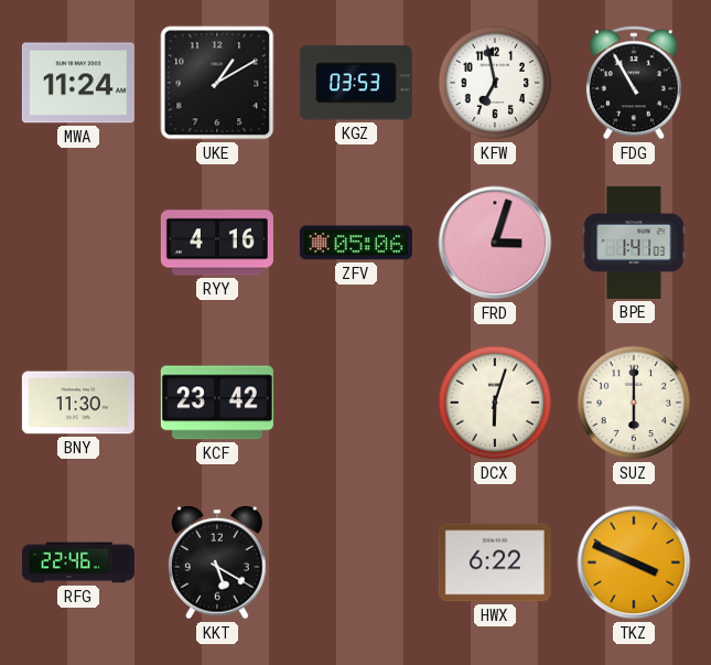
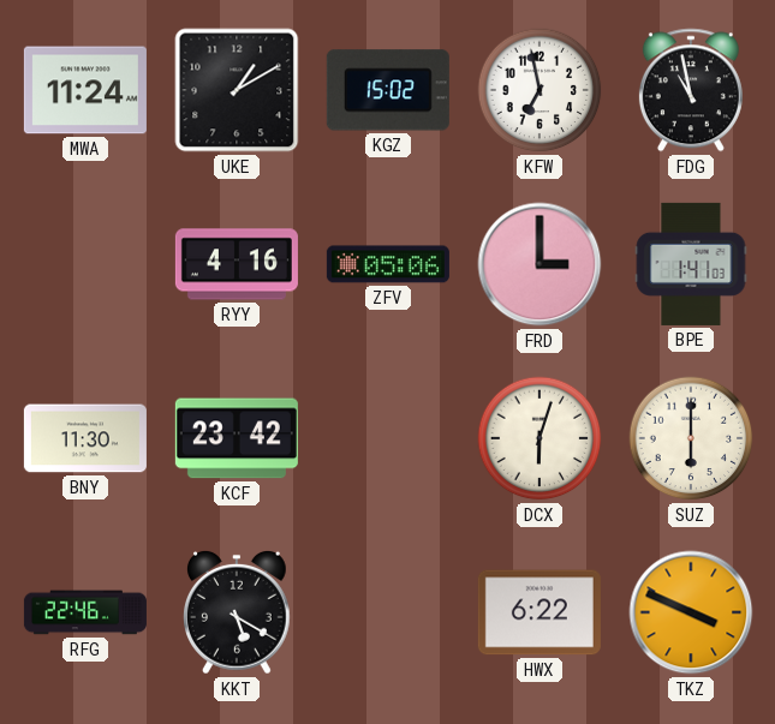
KGZ: 03:53 -> 15:02
FDG: 10:55 -> 10:58
FRD: 3:03 -> 3:00
